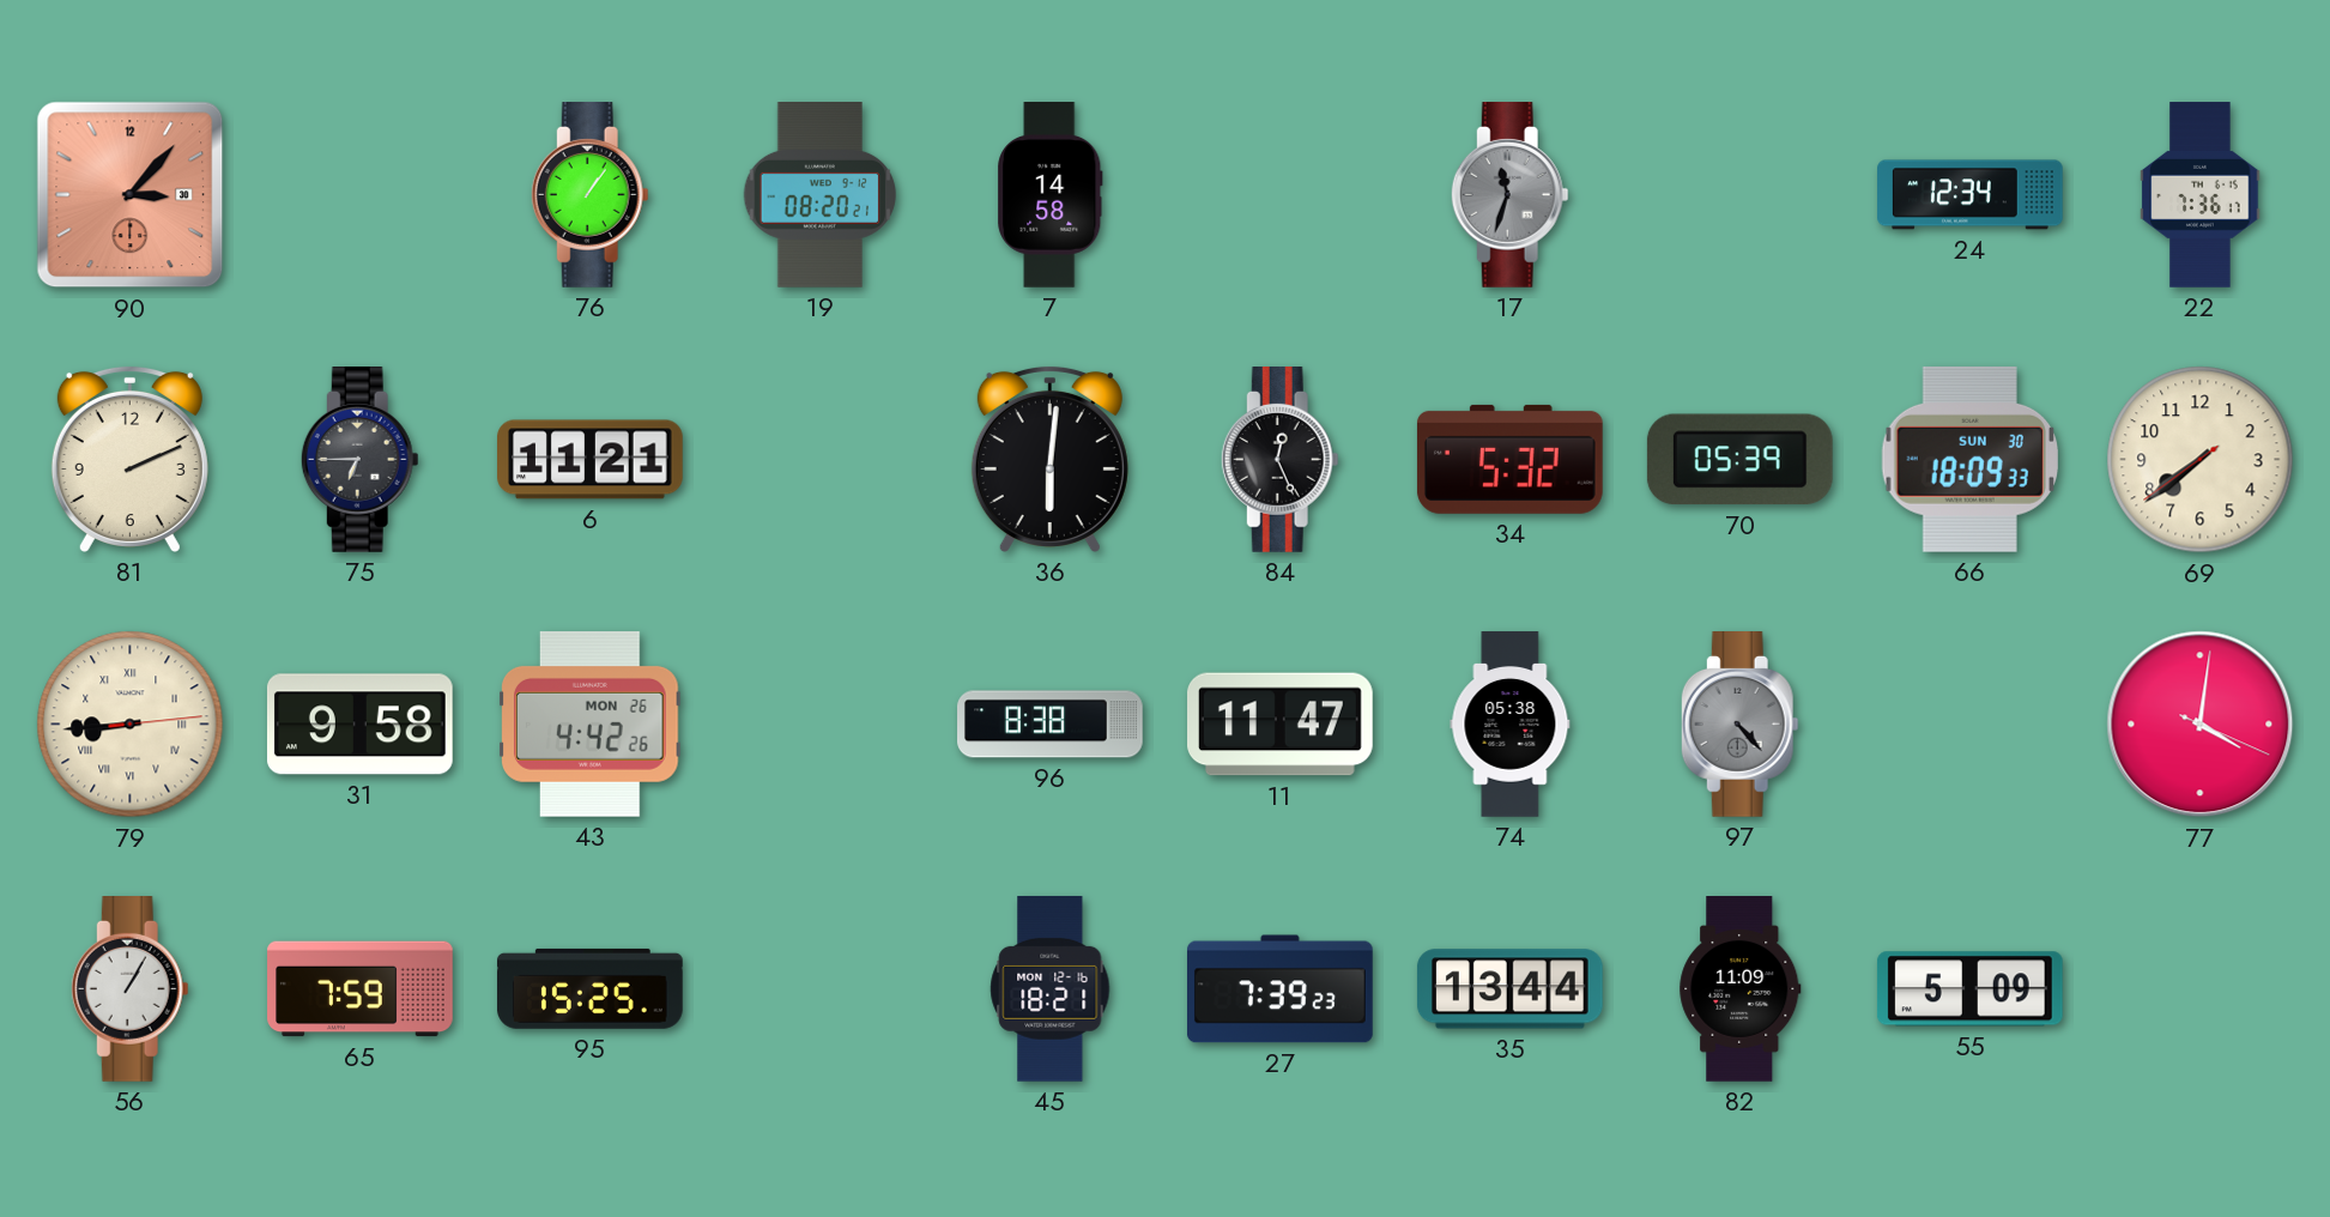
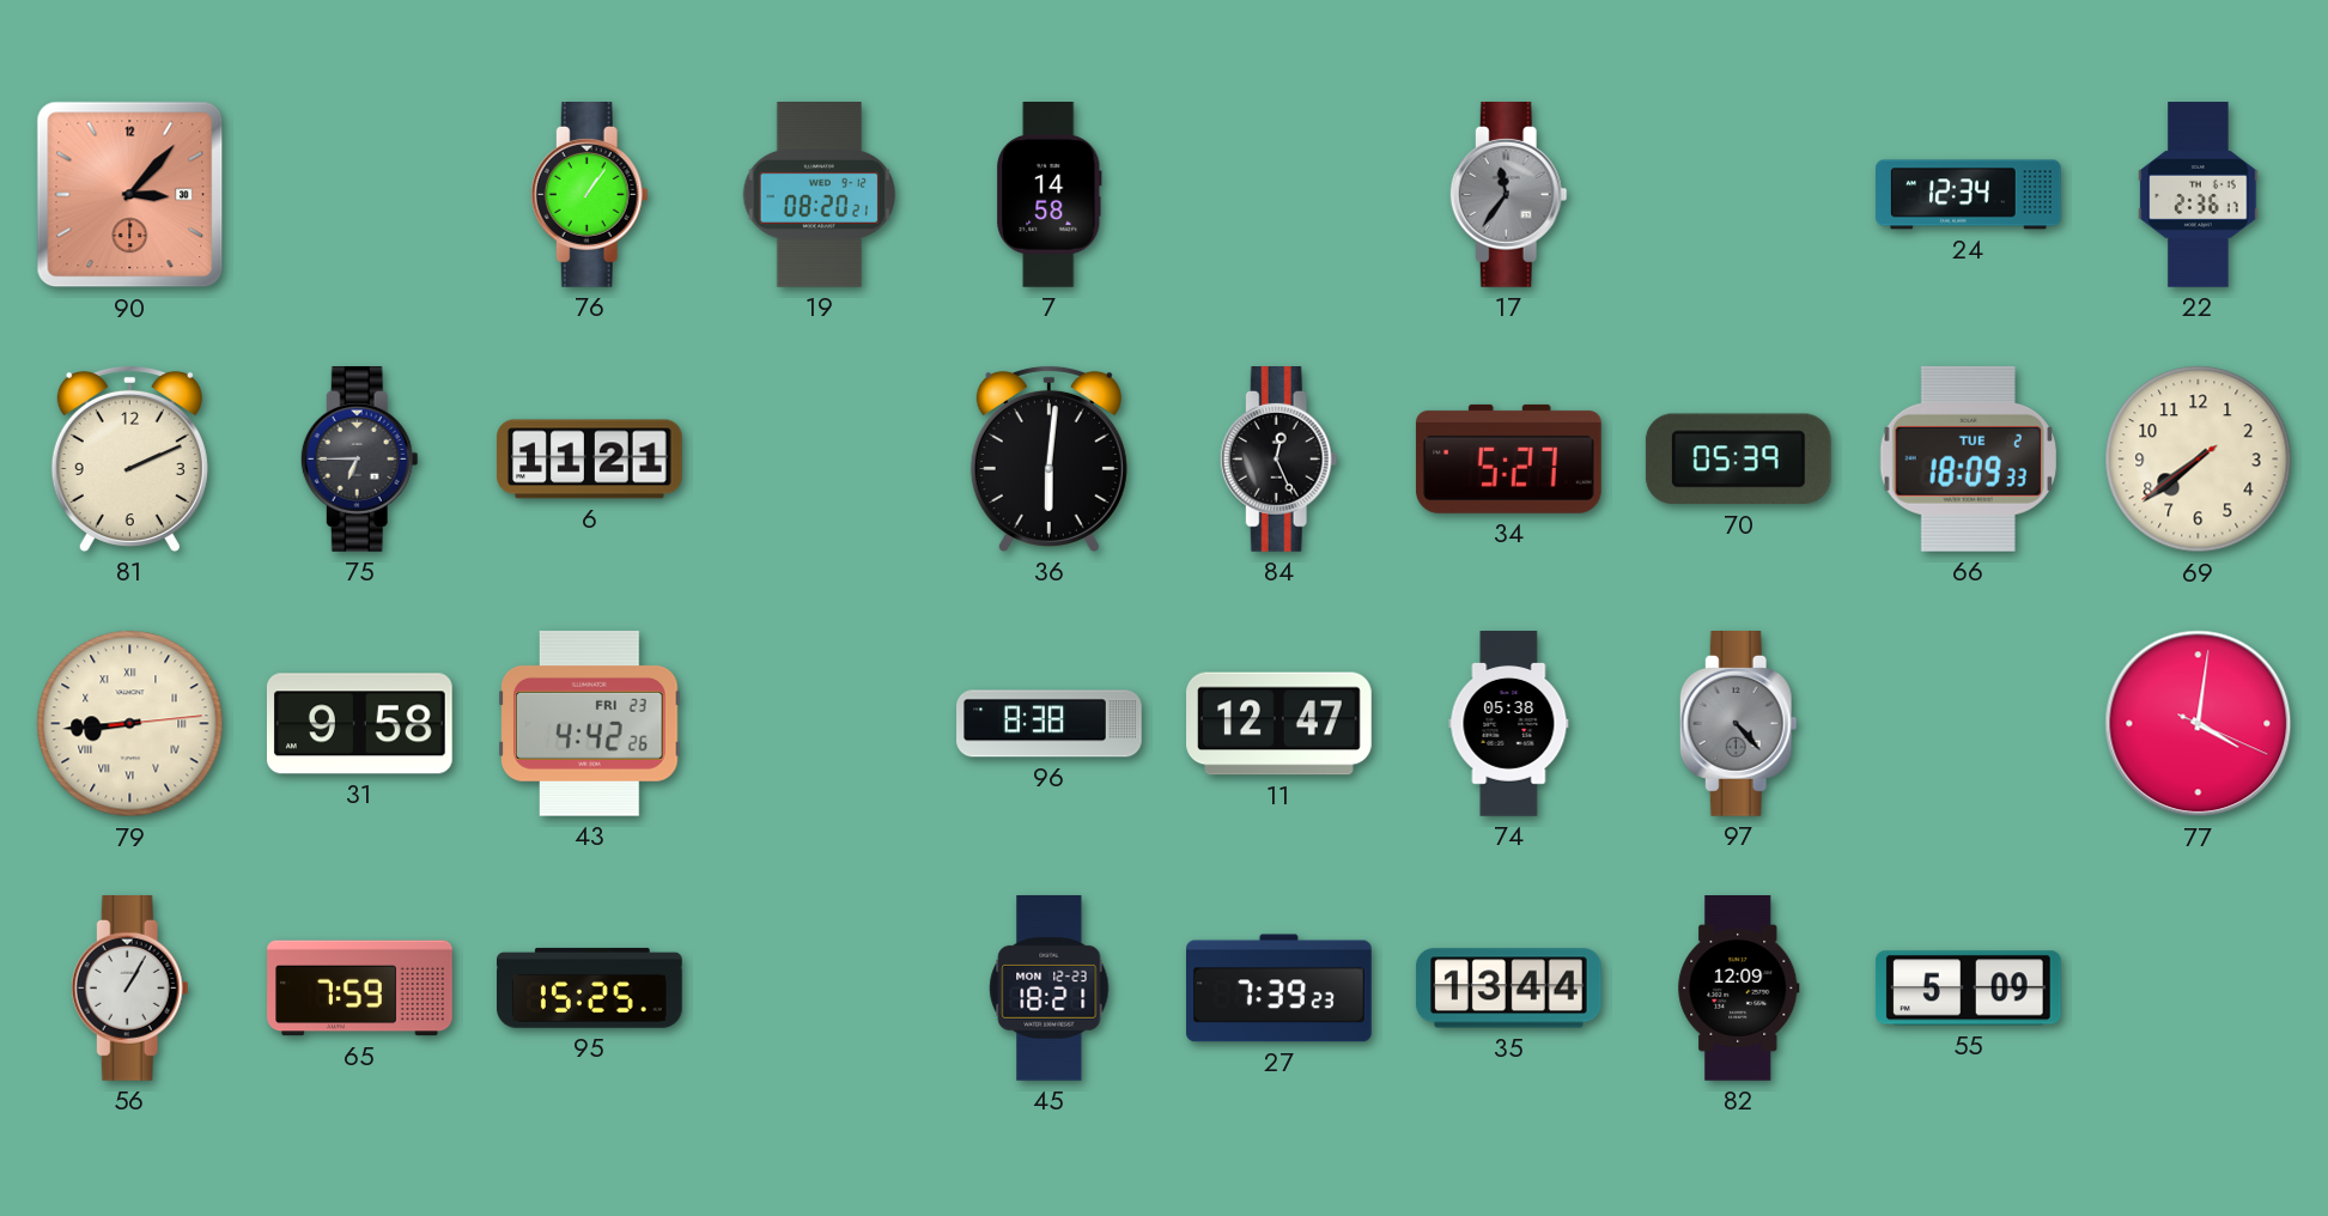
17: 11:33 -> 11:36
22: 7:36 -> 2:36
34: 5:32 -> 5:27
66 date: SUN 30 -> TUE 2
43 date: MON 26 -> FRI 23
11: 11:47 -> 12:47
45 date: MON 12-16 -> MON 12-23
82: 11:09 -> 12:09
